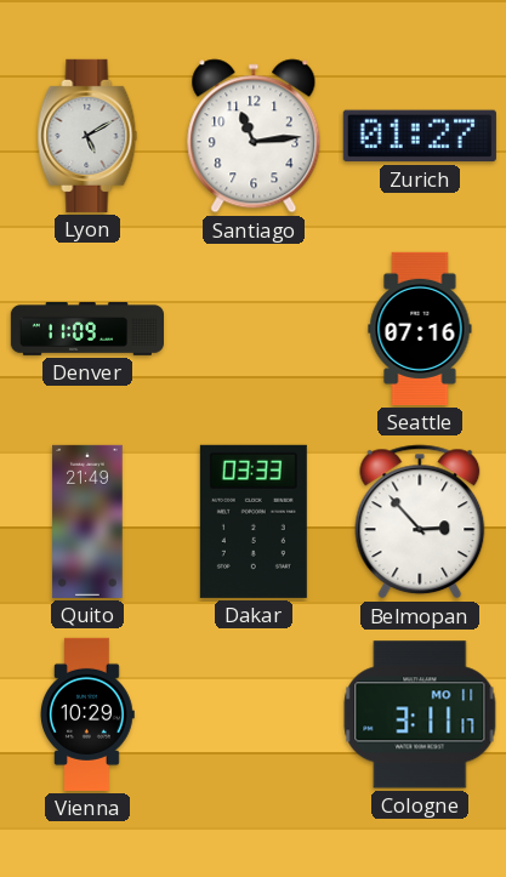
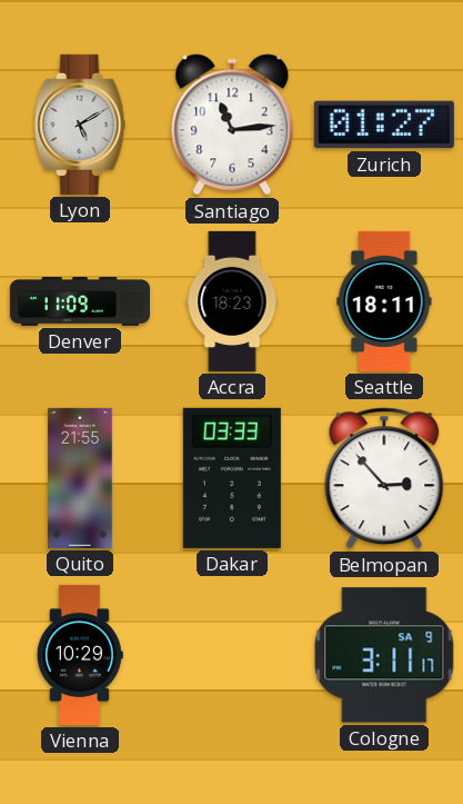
Accra: none -> 18:23
Seattle: 07:16 -> 18:11
Quito: 21:49 -> 21:55
Cologne date: MO 11 -> SA 9
